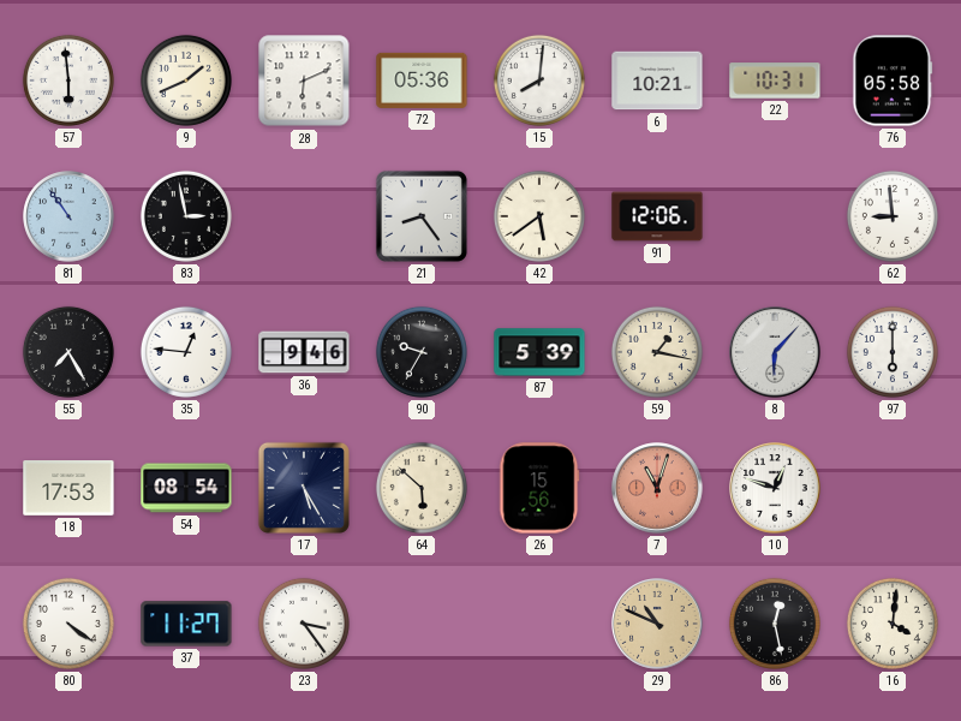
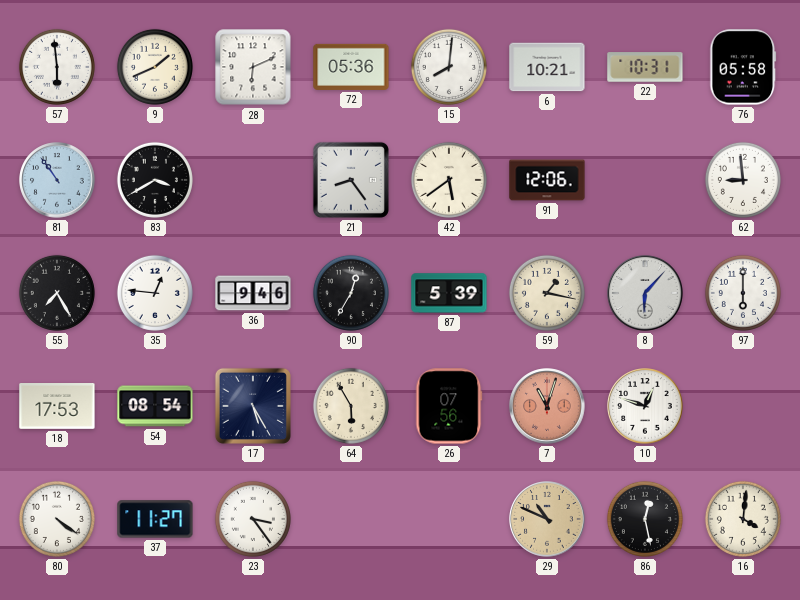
83: 2:58 -> 3:40
90: 9:35 -> 12:35
64: 5:52 -> 5:55
26: 15:56 -> 07:56
